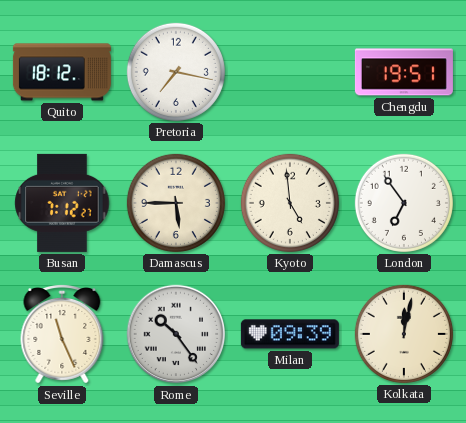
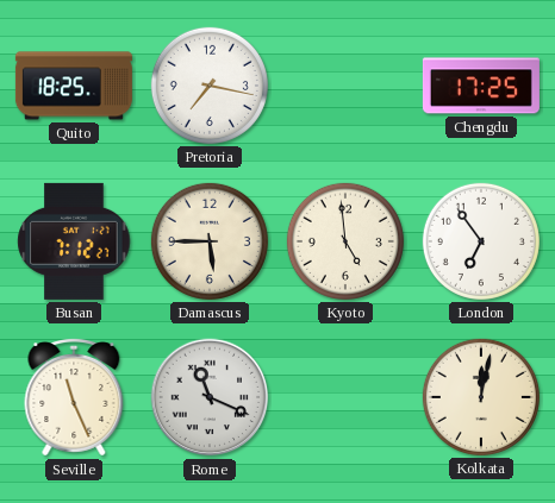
Quito: 18:12 -> 18:25
Chengdu: 19:51 -> 17:25
Rome: 10:24 -> 11:19
Milan: 09:39 -> none
